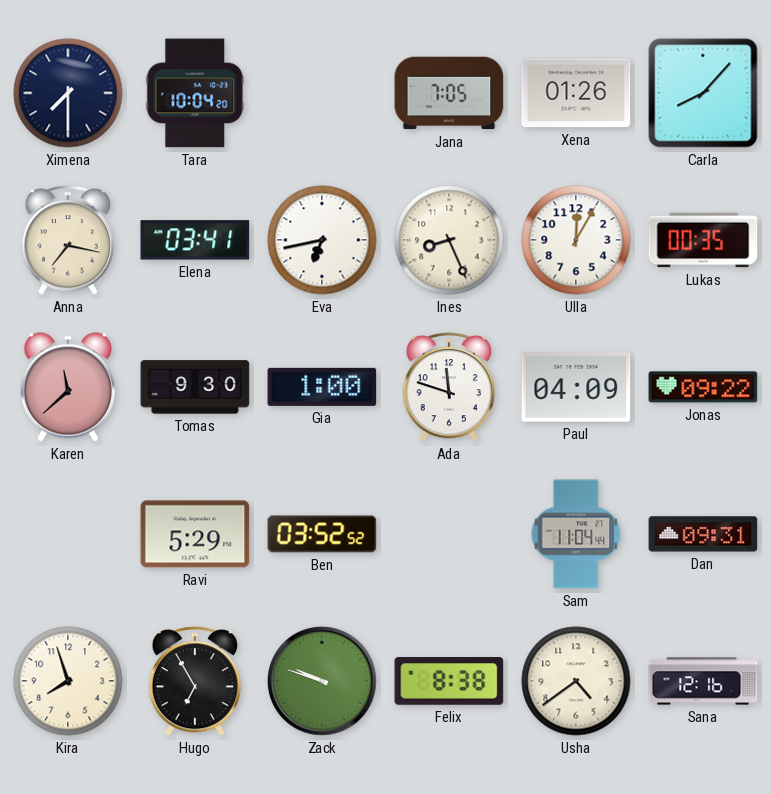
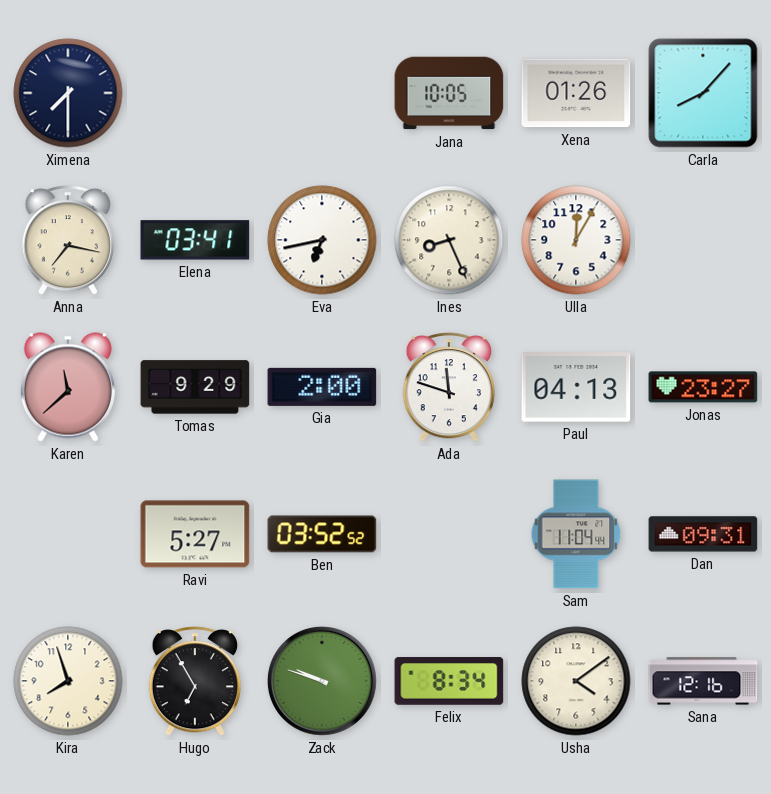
Tara: 10:04 -> none
Jana: 7:05 -> 10:05
Lukas: 00:35 -> none
Tomas: 9:30 -> 9:29
Gia: 1:00 -> 2:00
Paul: 04:09 -> 04:13
Jonas: 09:22 -> 23:27
Ravi: 5:29 -> 5:27
Felix: 8:38 -> 8:34
Usha: 4:39 -> 4:09
